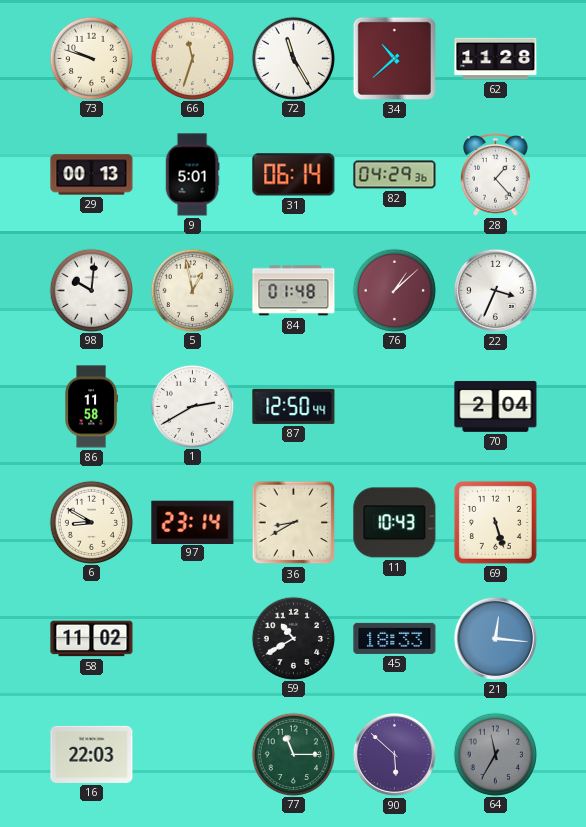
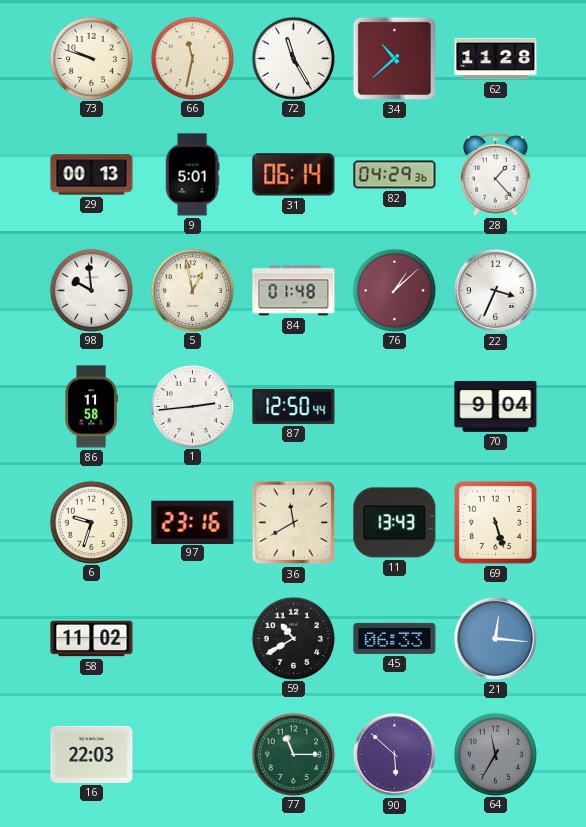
66: 11:33 -> 11:32
98: 10:01 -> 9:59
1: 2:40 -> 2:44
70: 2:04 -> 9:04
6: 8:50 -> 9:33
97: 23:14 -> 23:16
36: 8:40 -> 11:40
11: 10:43 -> 13:43
45: 18:33 -> 06:33
